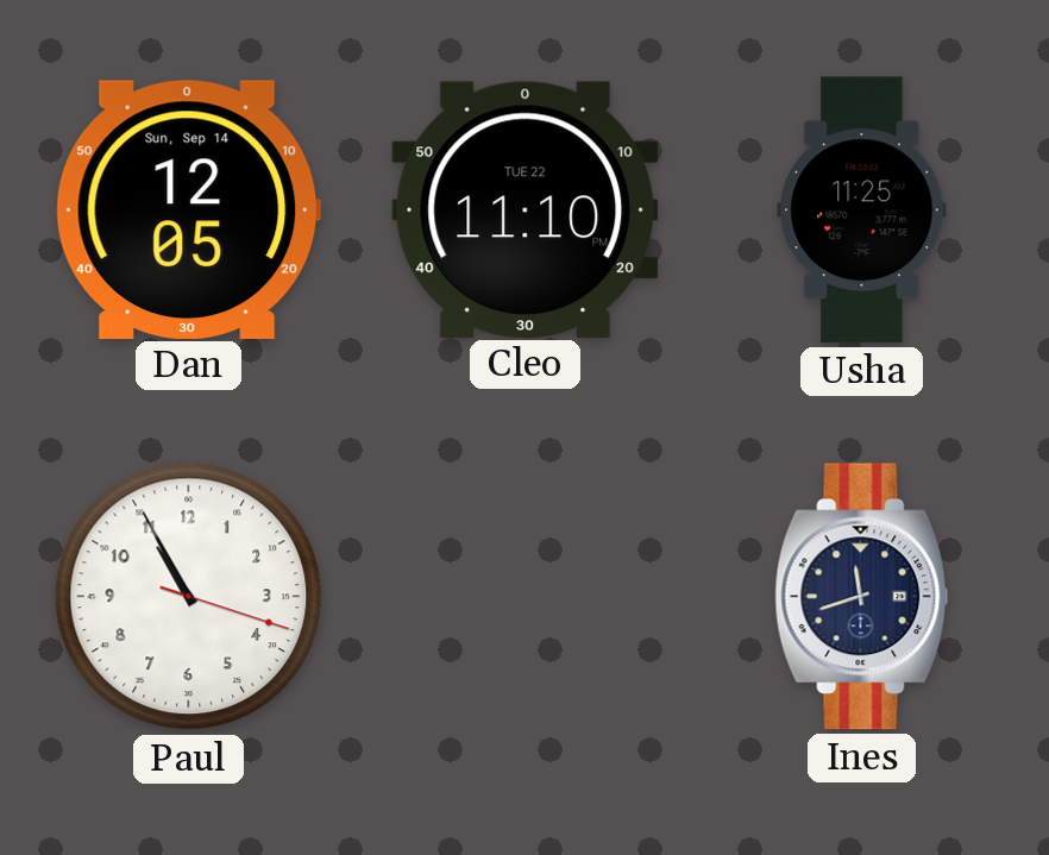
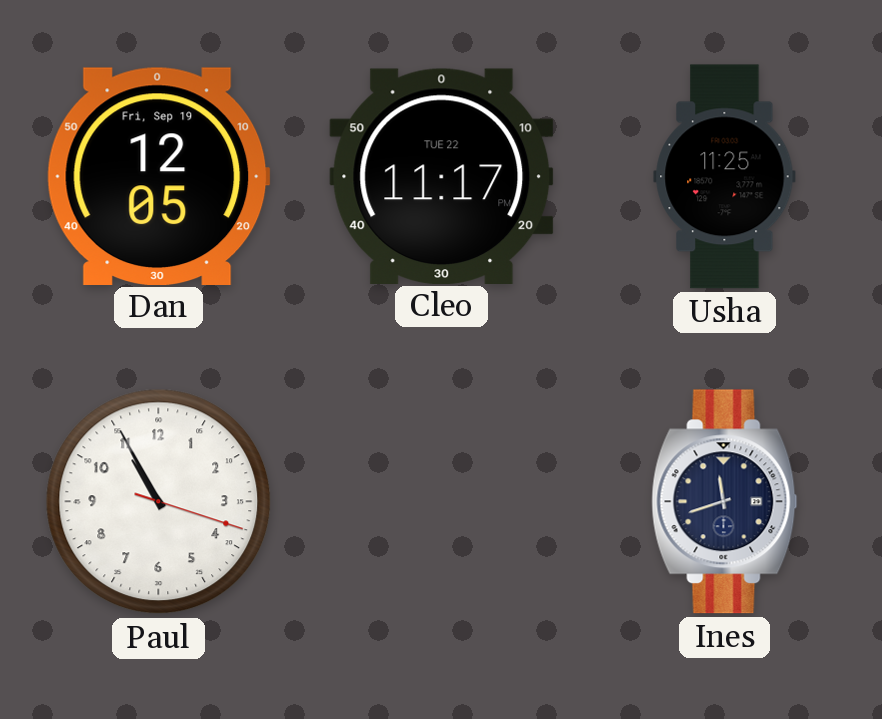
Dan date: Sun, Sep 14 -> Fri, Sep 19
Cleo: 11:10 -> 11:17
